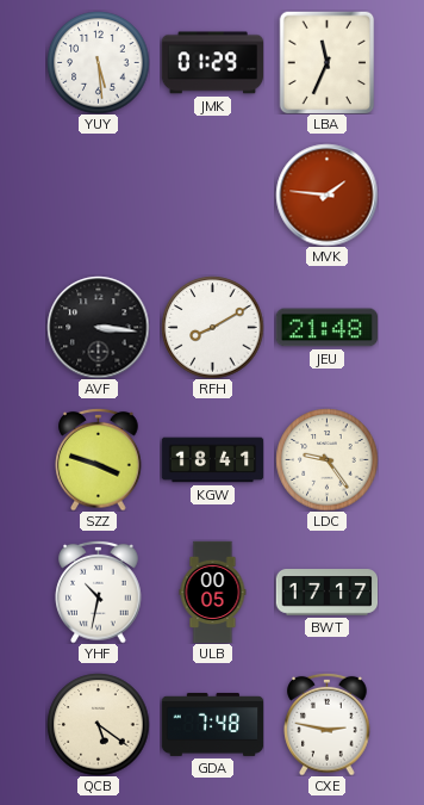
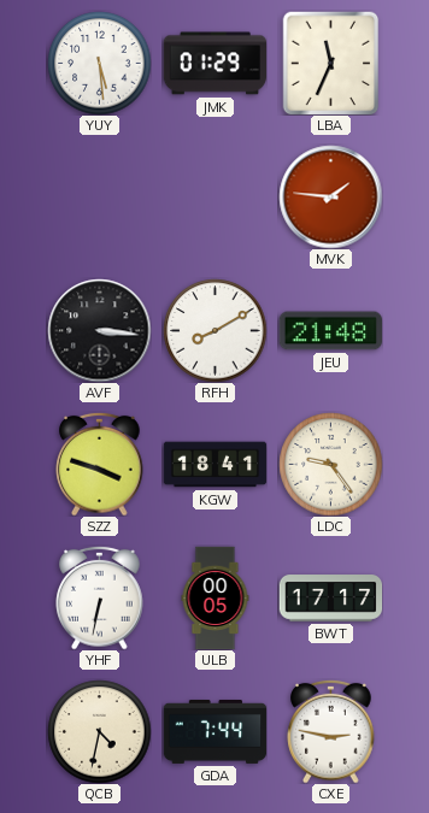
YHF: 10:32 -> 6:32
QCB: 5:21 -> 4:32
GDA: 7:48 -> 7:44
